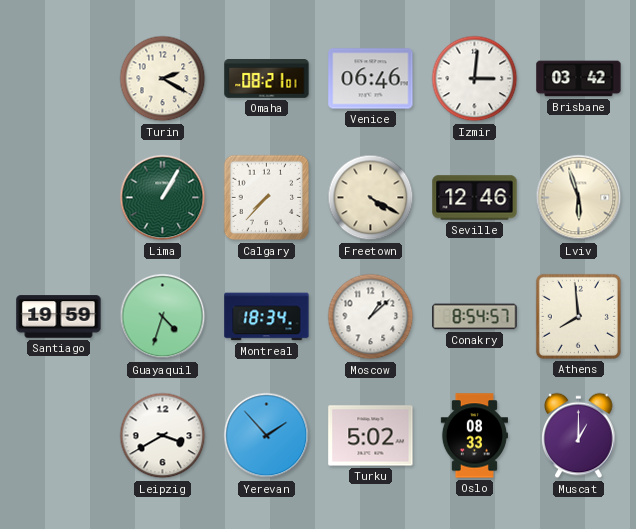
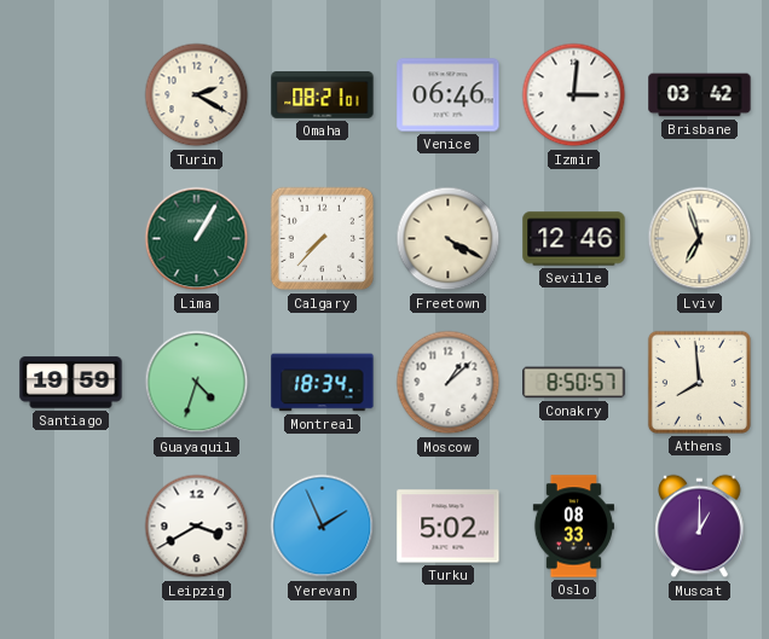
Lviv: 5:57 -> 6:57
Conakry: 8:54 -> 8:50
Yerevan: 1:53 -> 1:56
